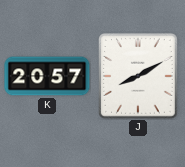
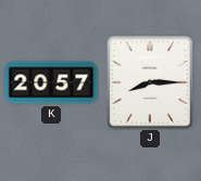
J: 8:10 -> 8:15
